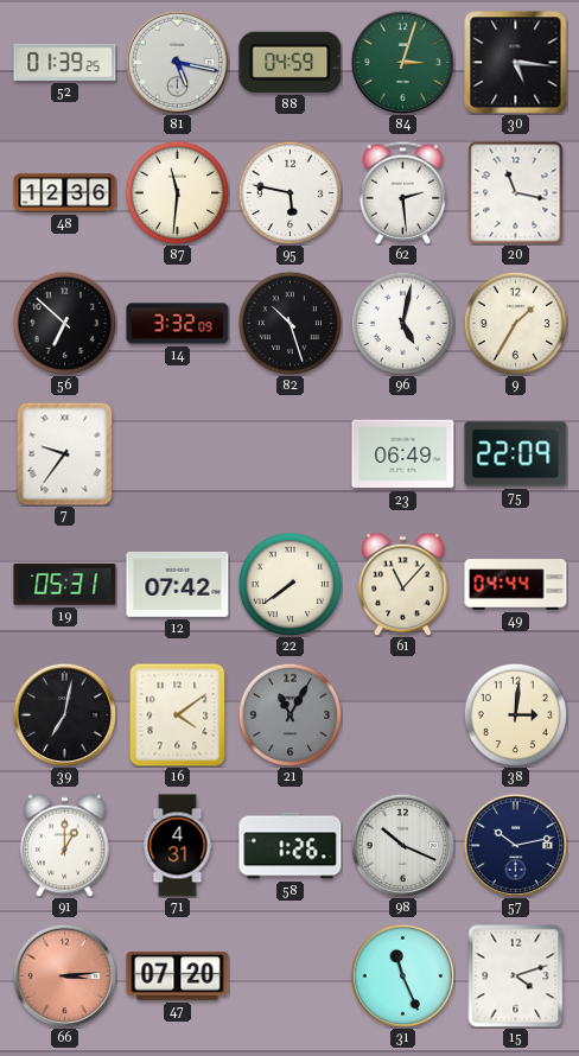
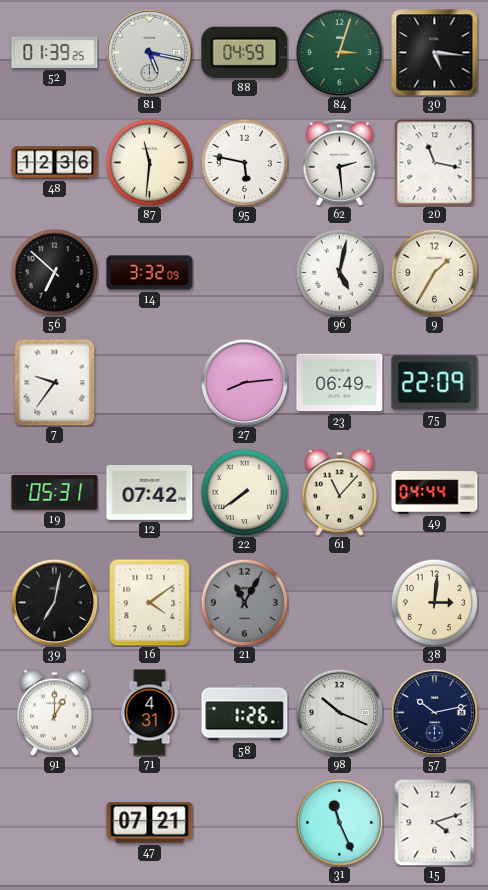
82: 10:27 -> none
27: none -> 8:14
66: 3:14 -> none
47: 07:20 -> 07:21
